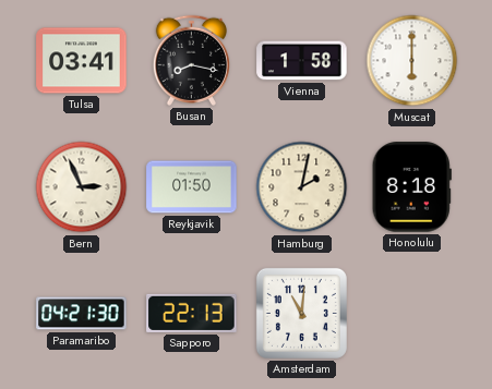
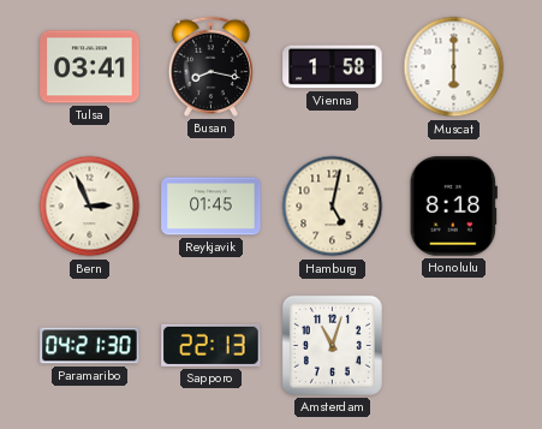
Reykjavik: 01:50 -> 01:45
Hamburg: 2:02 -> 5:02
Amsterdam: 11:01 -> 11:03
